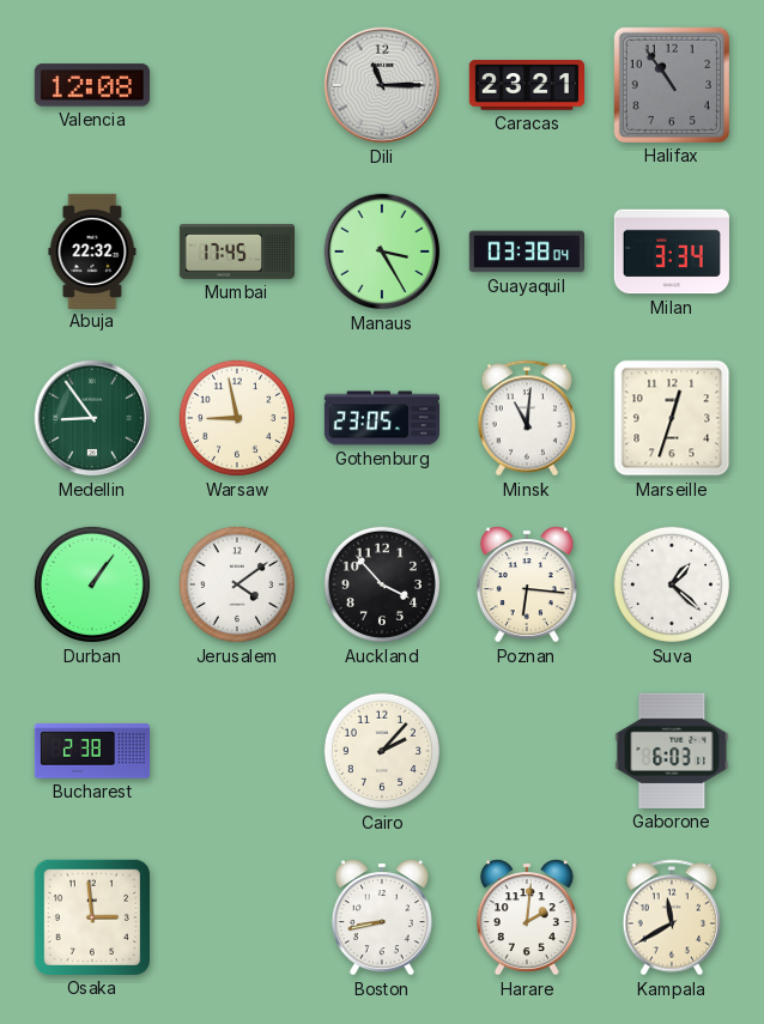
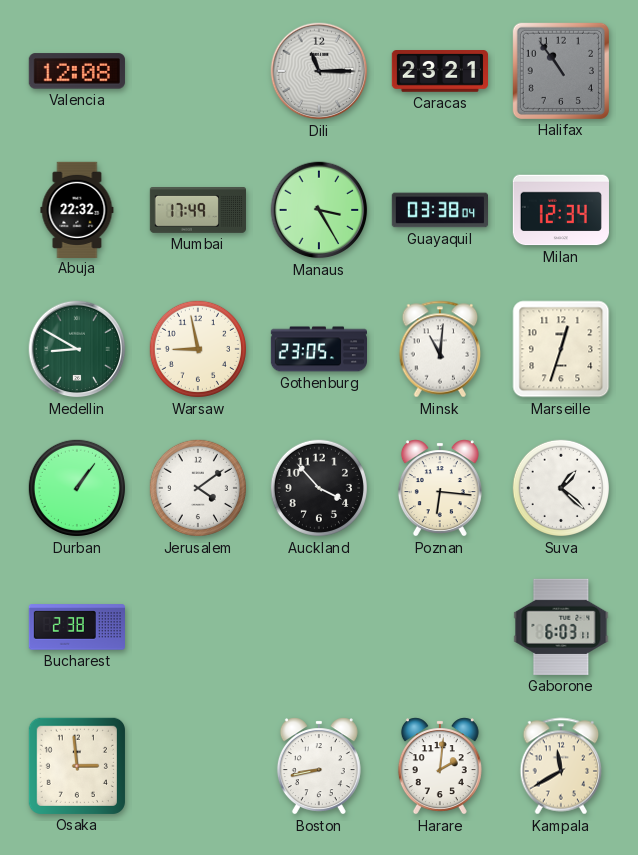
Mumbai: 17:45 -> 17:49
Milan: 3:34 -> 12:34
Medellin: 8:54 -> 8:50
Cairo: 2:07 -> none
